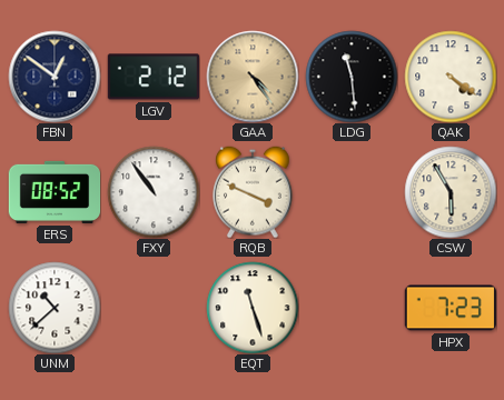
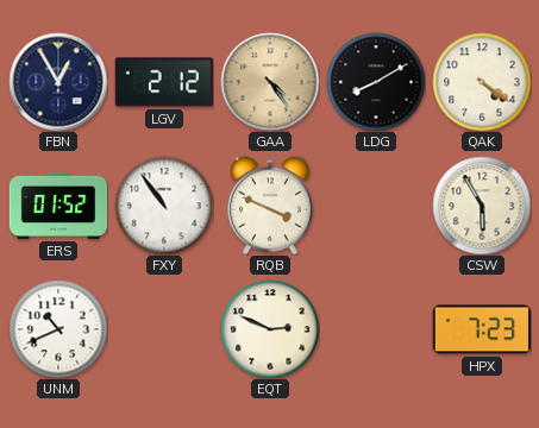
FBN: 12:51 -> 12:55
LDG: 11:29 -> 8:10
ERS: 08:52 -> 01:52
UNM: 10:38 -> 10:41
EQT: 11:27 -> 2:49
